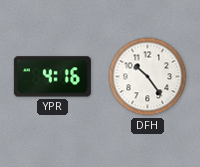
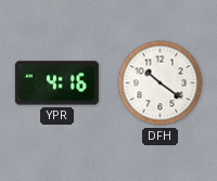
DFH: 10:24 -> 10:21
